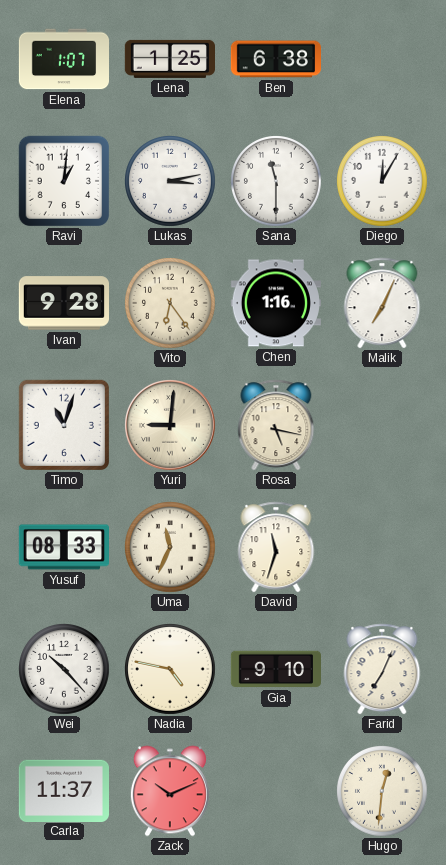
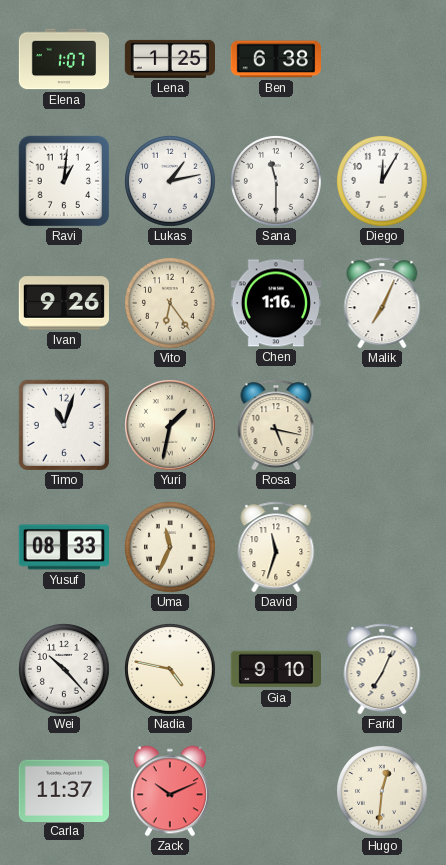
Lukas: 3:13 -> 1:13
Ivan: 9:28 -> 9:26
Yuri: 9:01 -> 1:32
